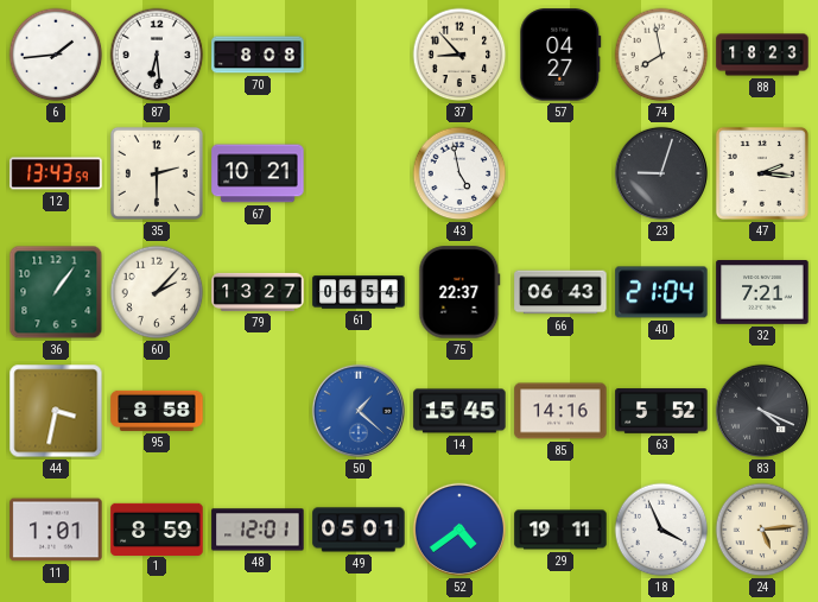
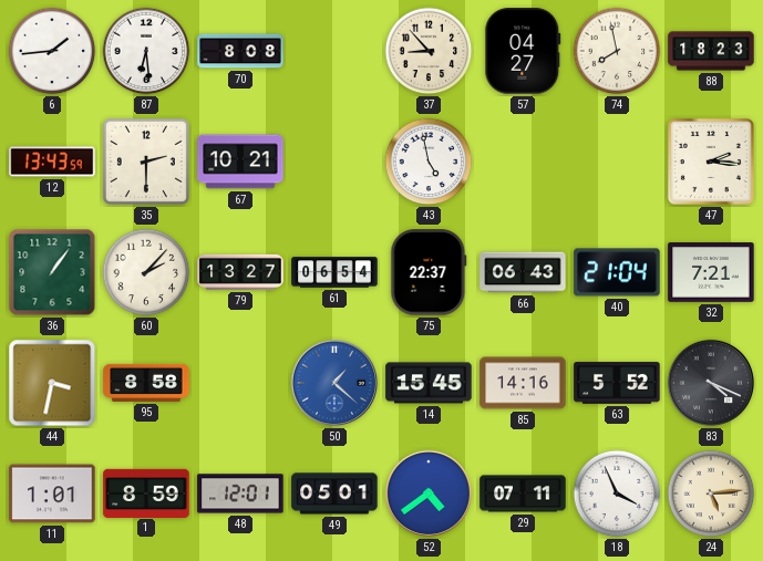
23: 9:03 -> none
29: 19:11 -> 07:11
